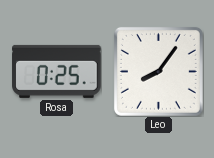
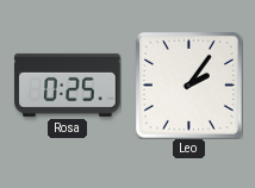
Leo: 8:06 -> 2:06
